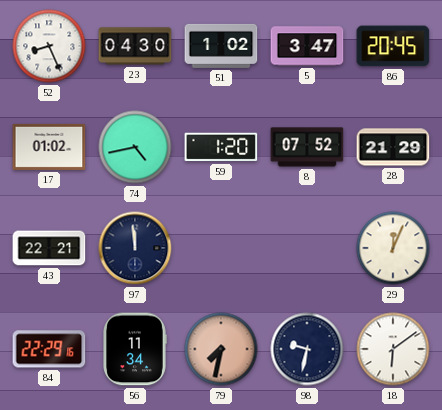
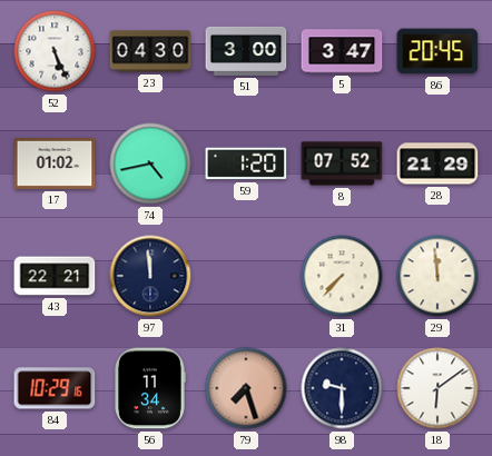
52: 8:26 -> 5:26
51: 1:02 -> 3:00
31: none -> 7:37
29: 12:04 -> 11:59
84: 22:29 -> 10:29
79: 7:32 -> 7:27
98: 9:32 -> 9:30
